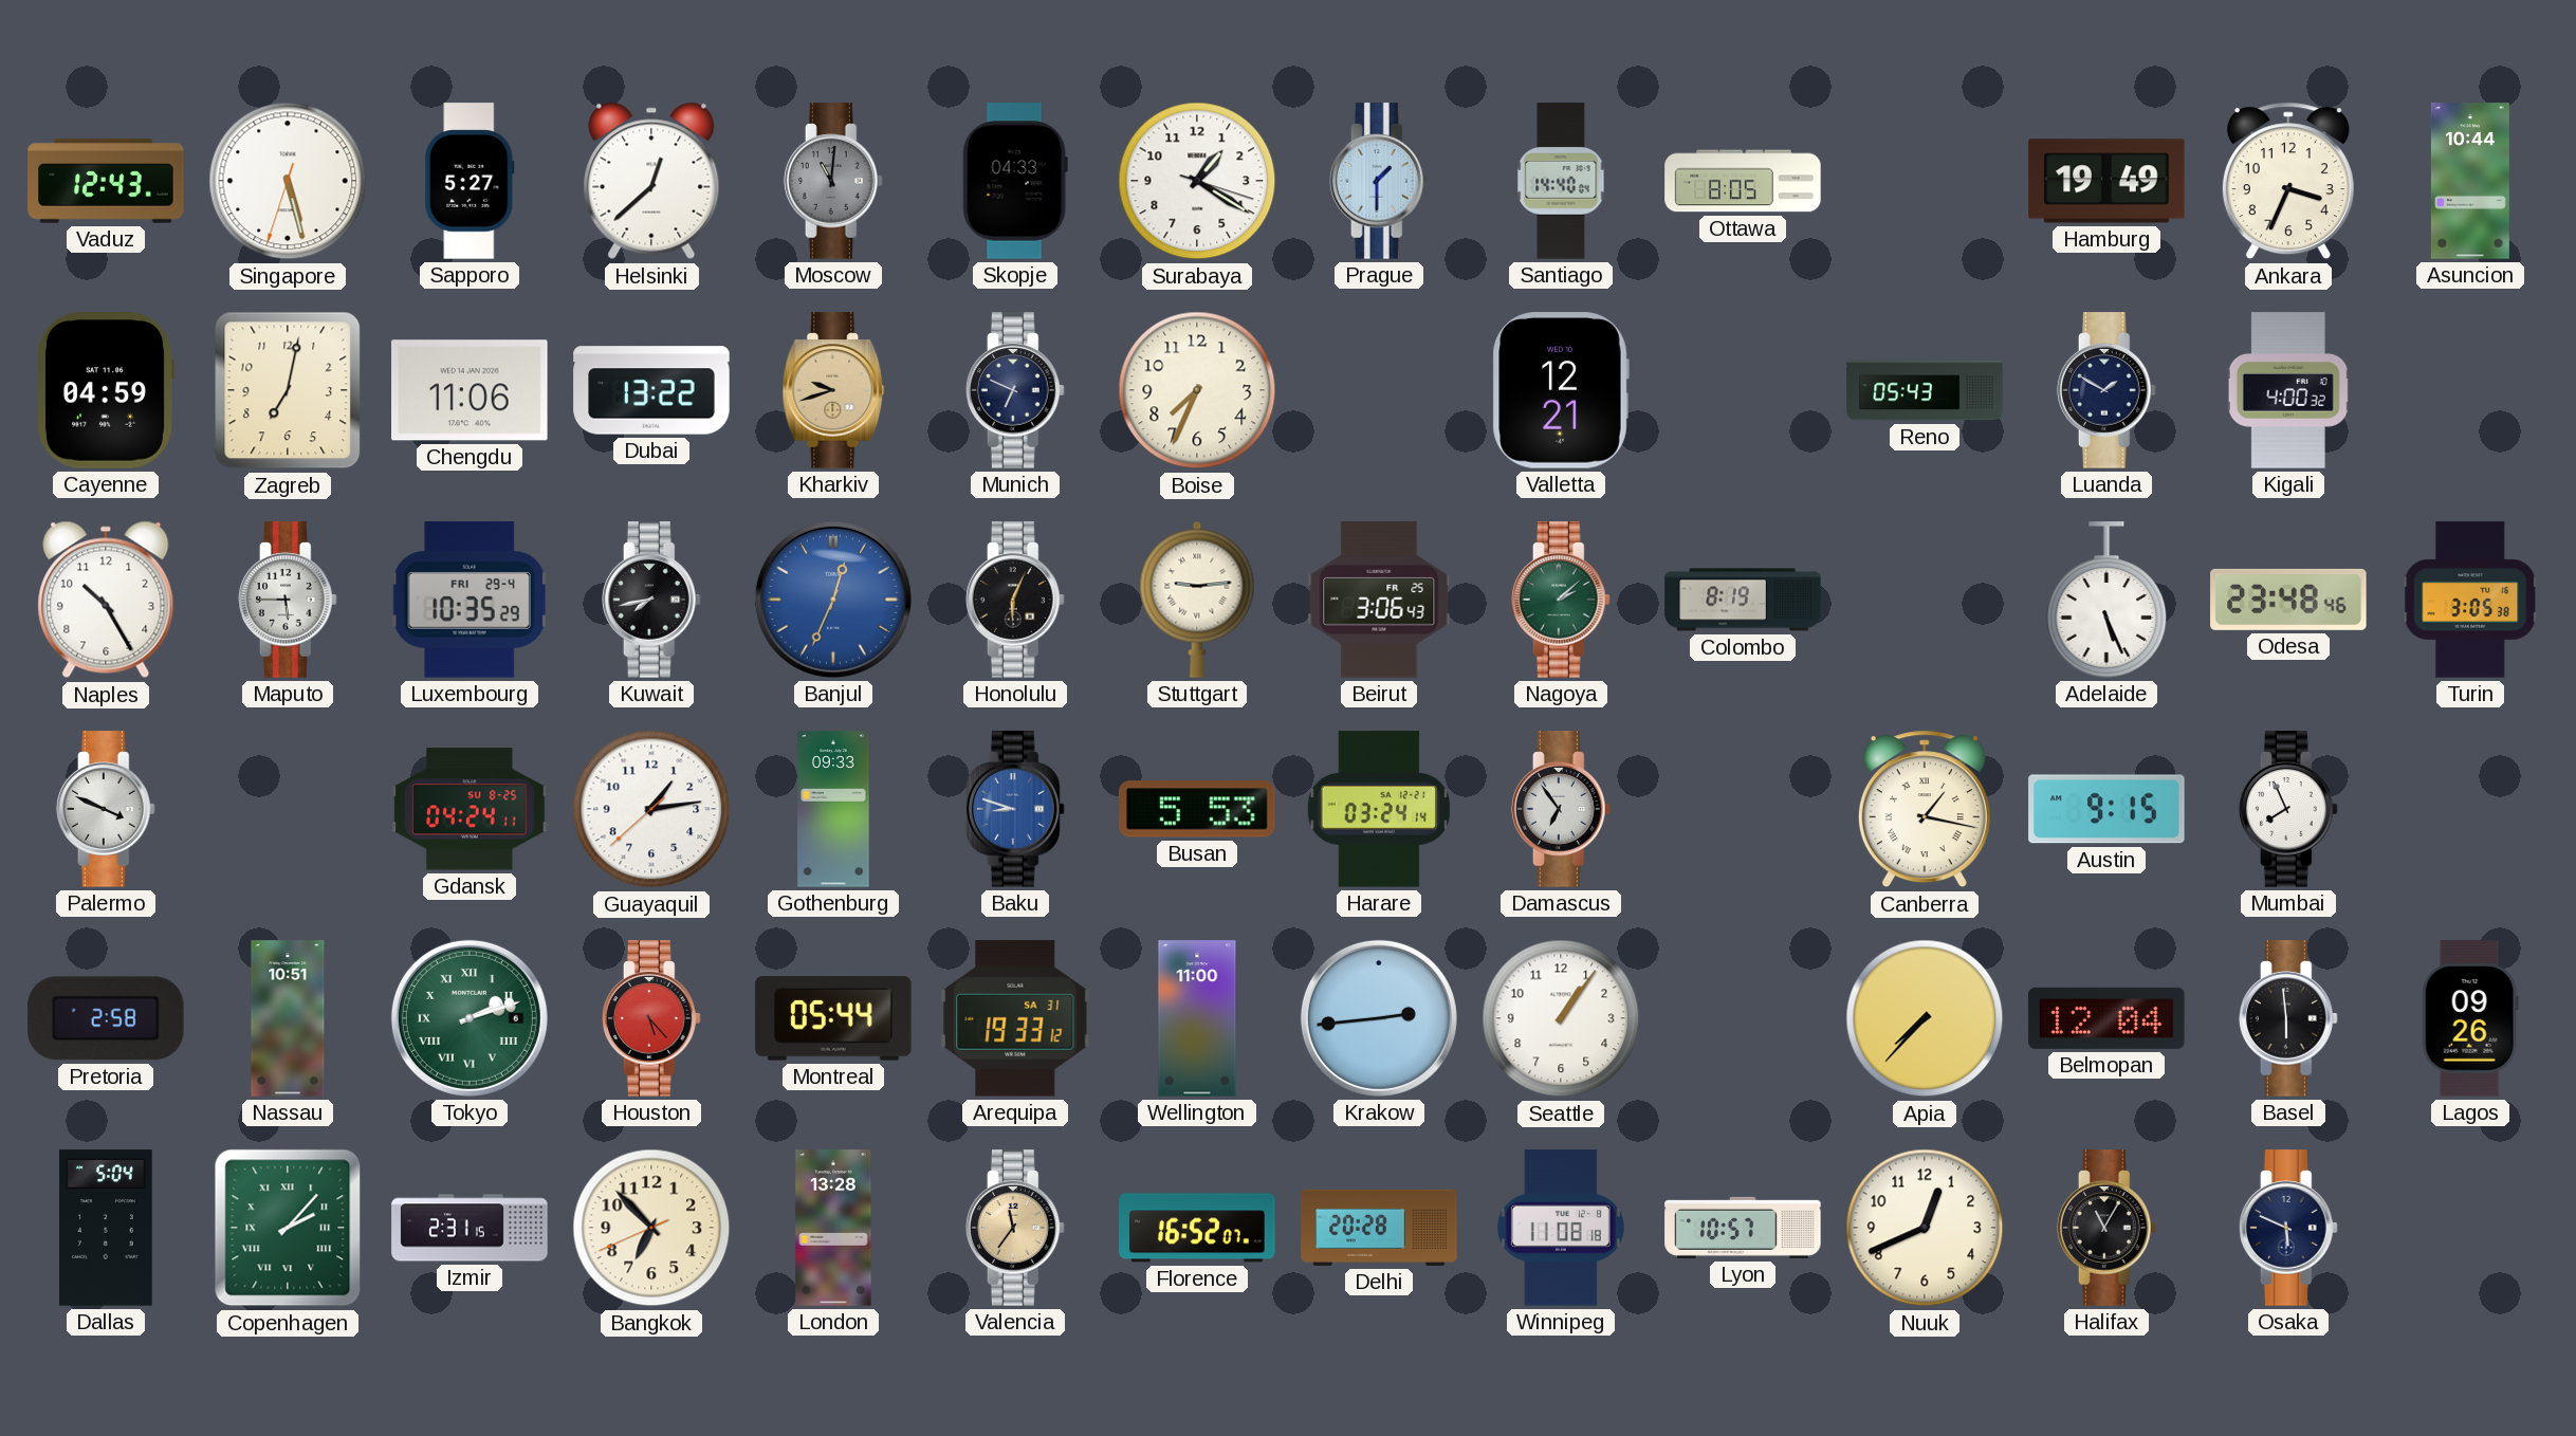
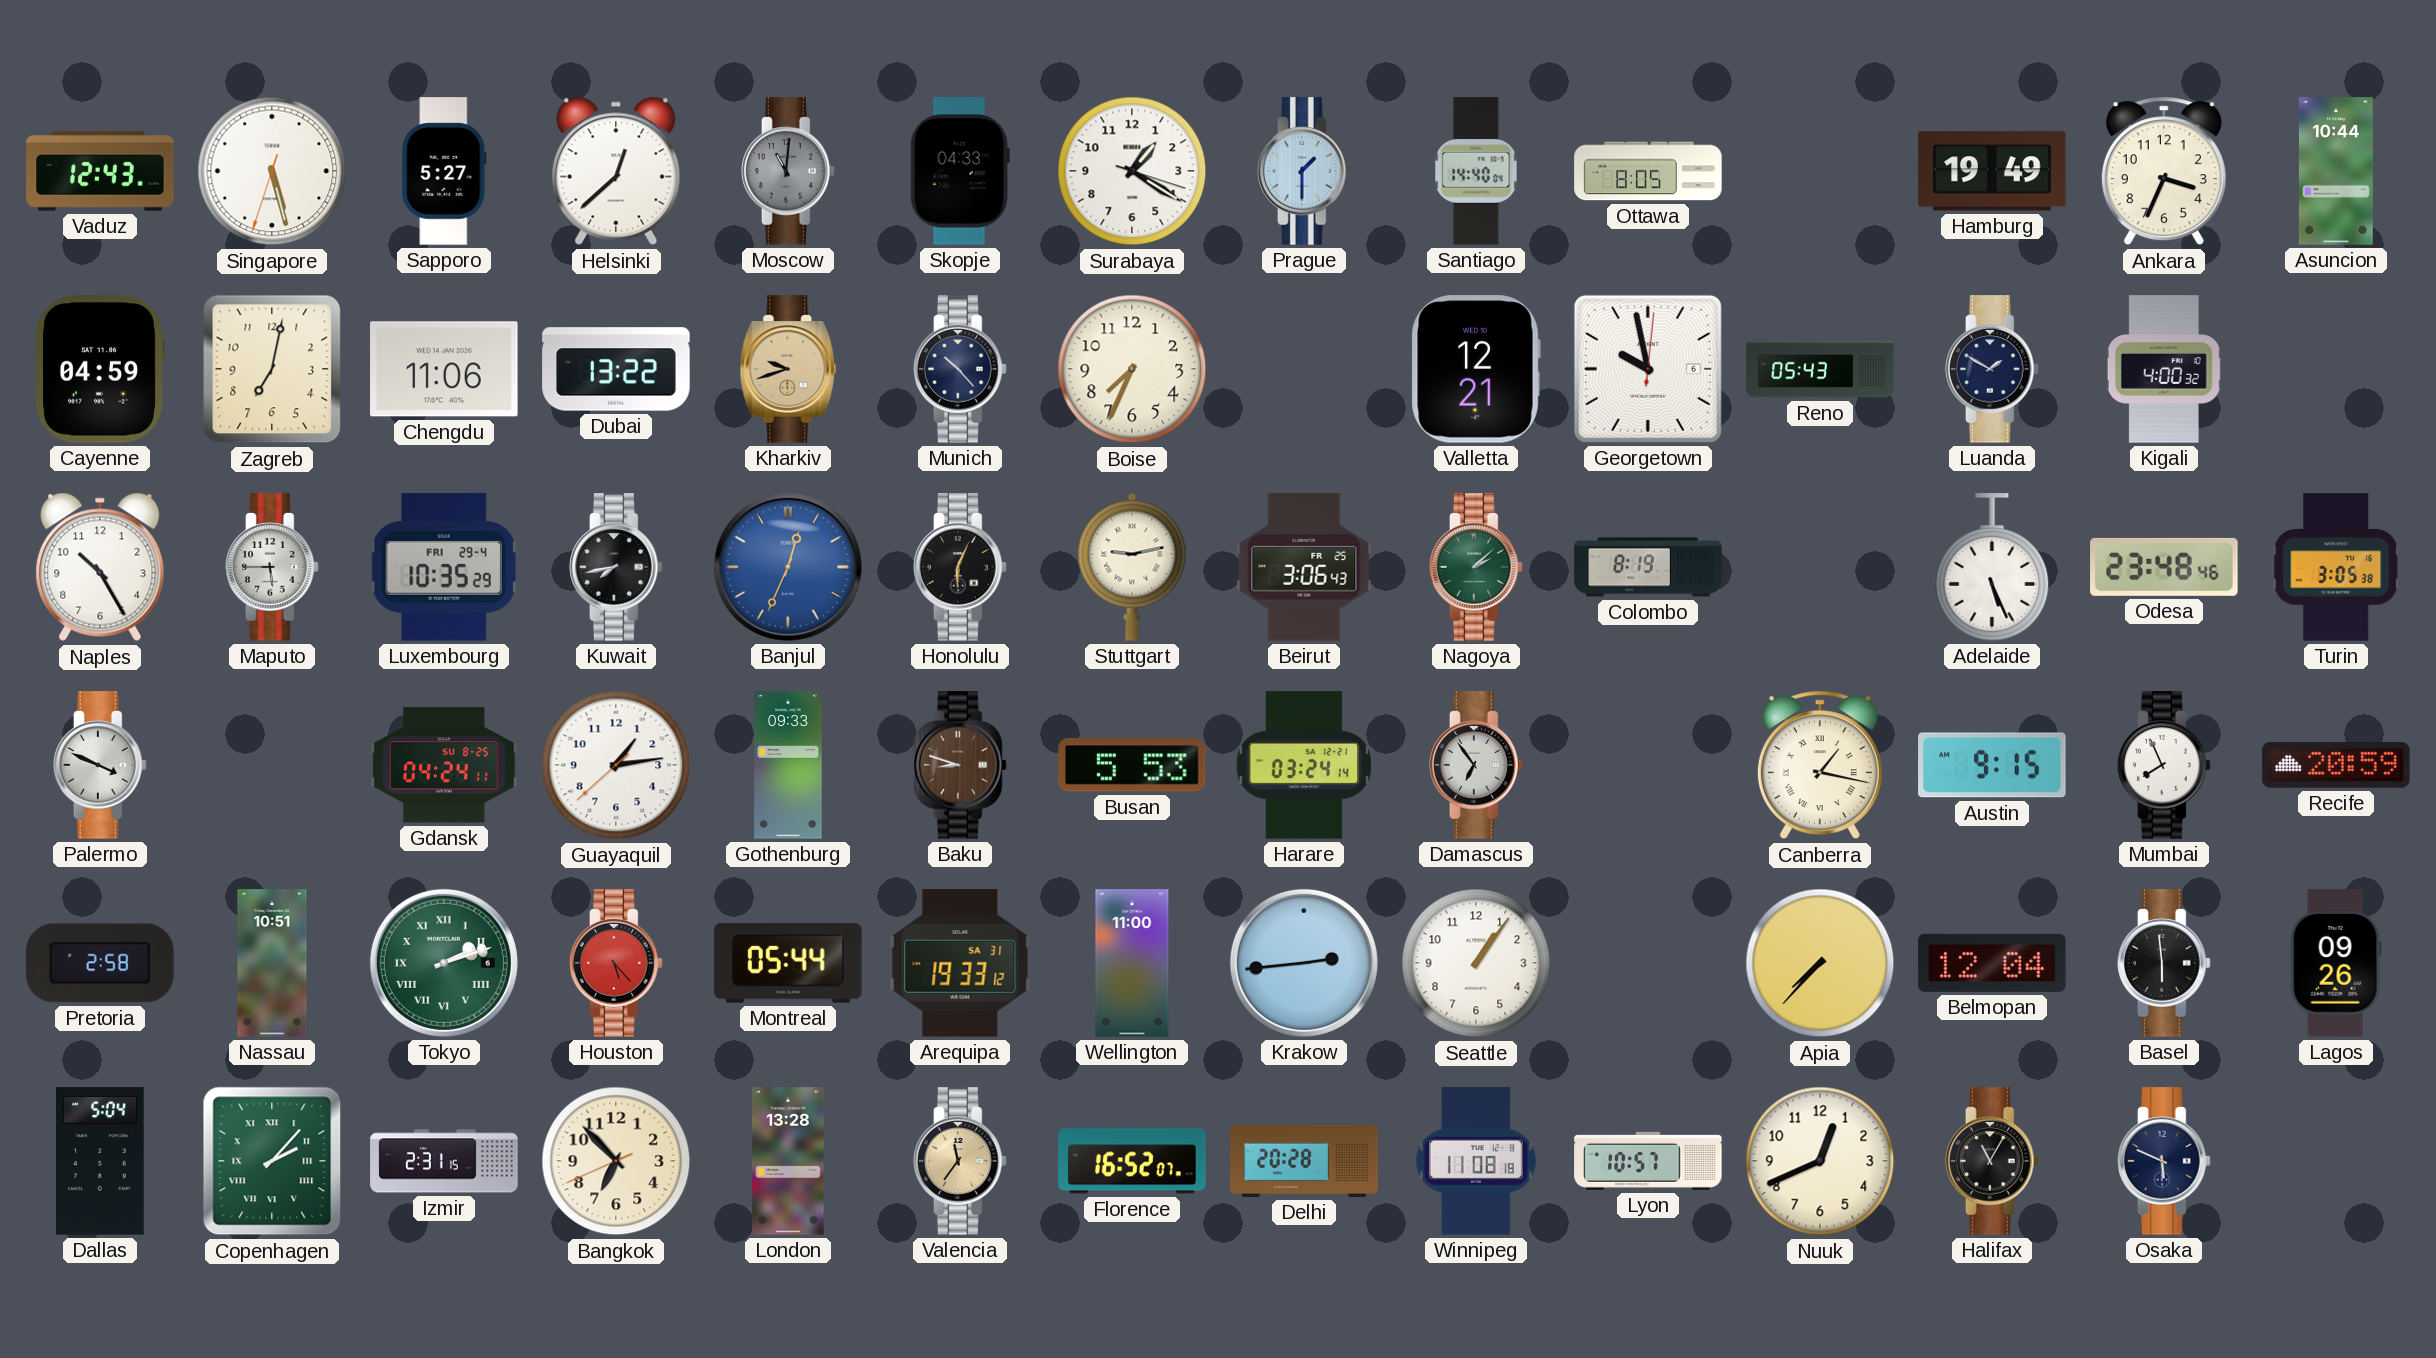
Munich: 6:49 -> 10:23
Georgetown: none -> 9:58
Stuttgart: 9:14 -> 9:13
Baku dial: blue -> brown
Recife: none -> 20:59
